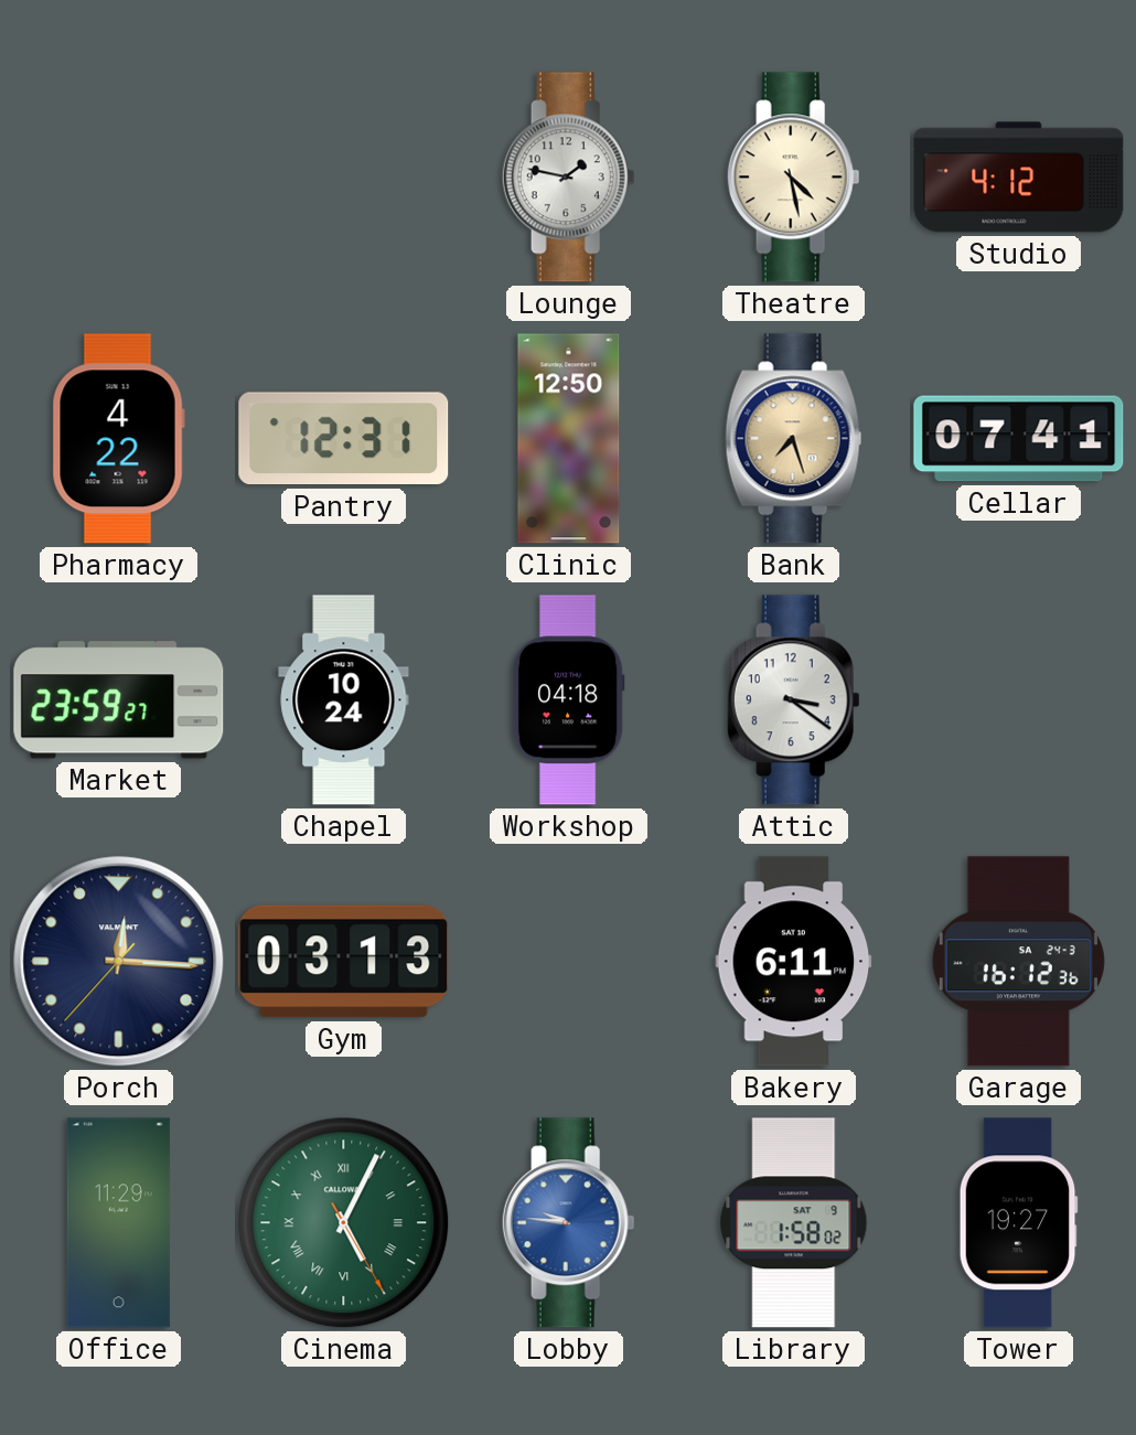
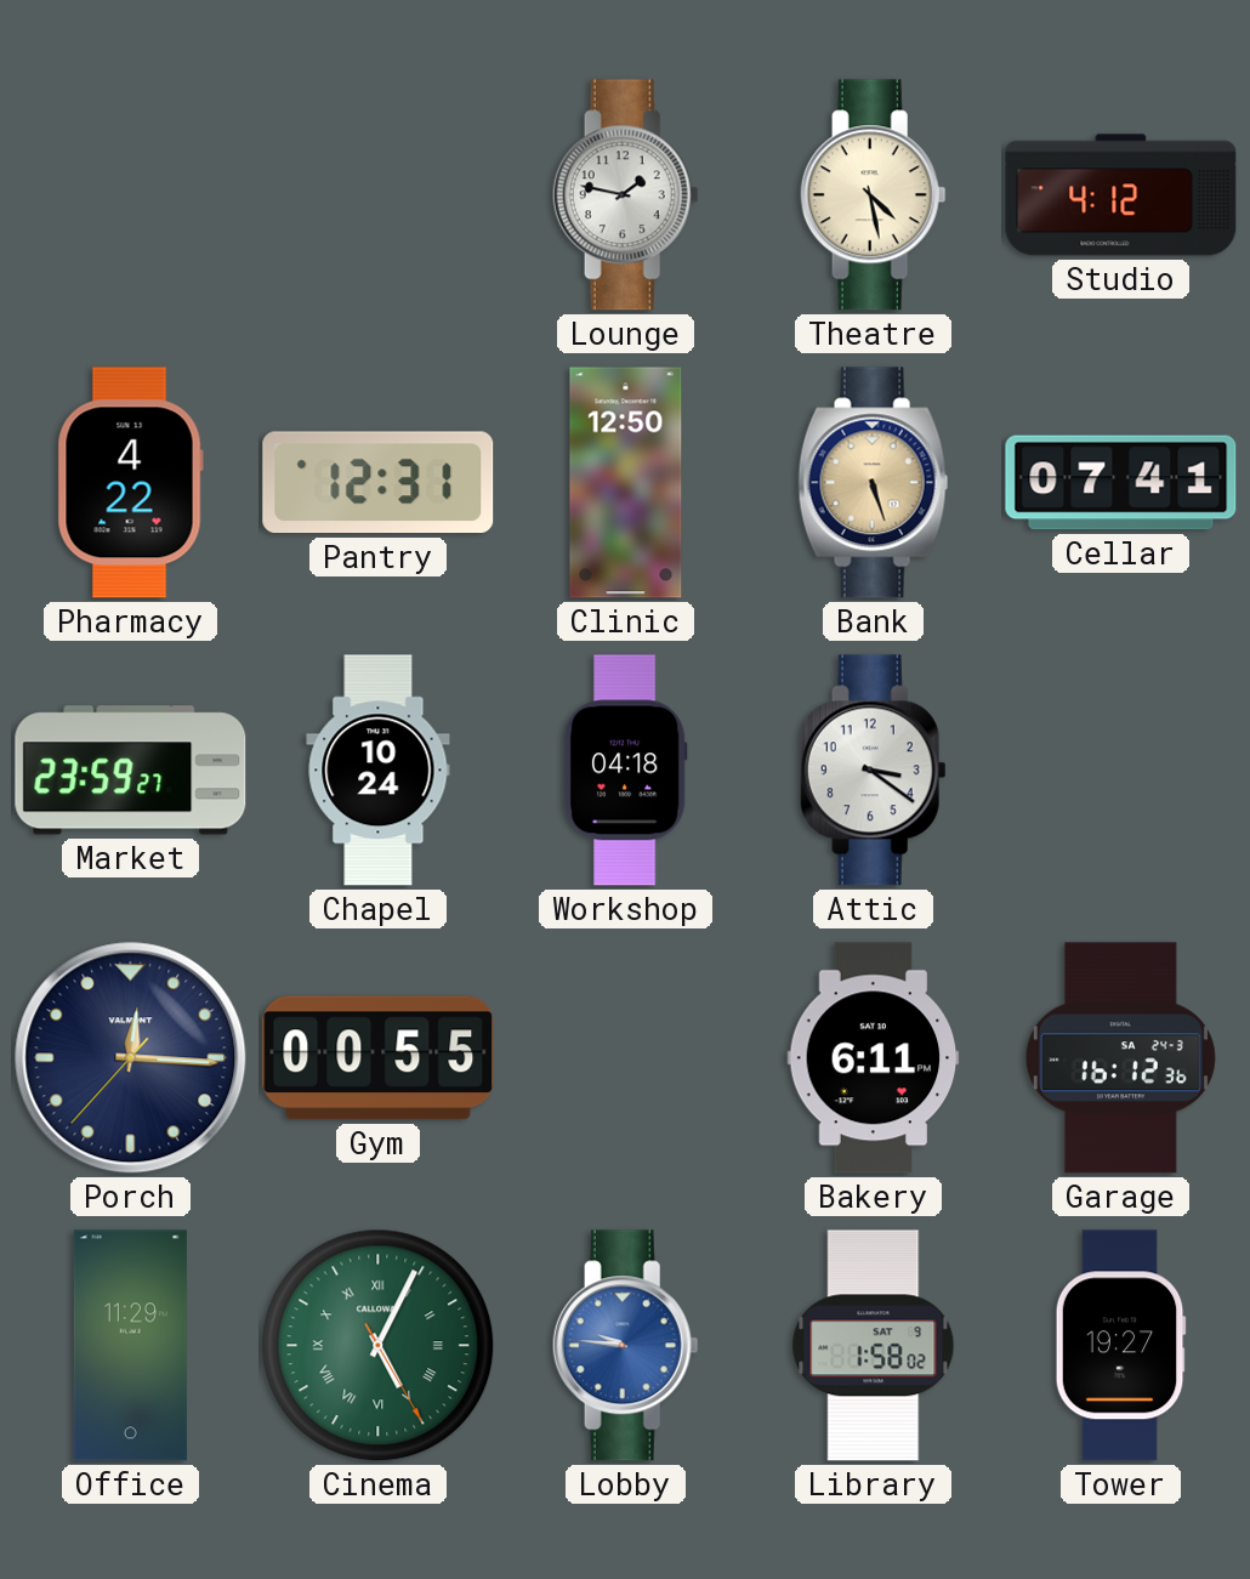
Bank: 7:27 -> 5:27
Gym: 03:13 -> 00:55
